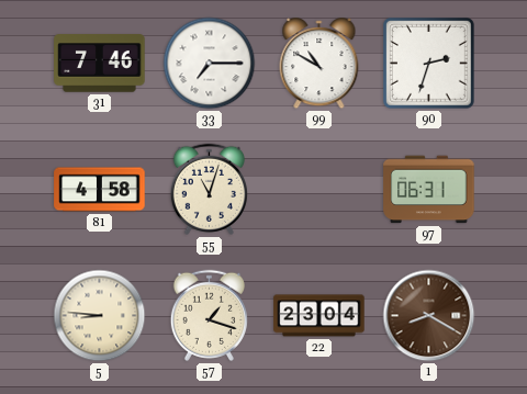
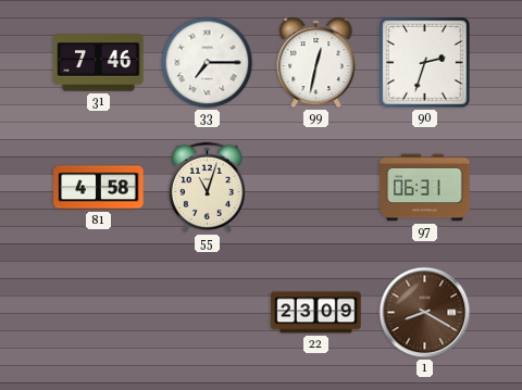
99: 10:50 -> 12:32
5: 8:46 -> none
57: 1:18 -> none
22: 23:04 -> 23:09
